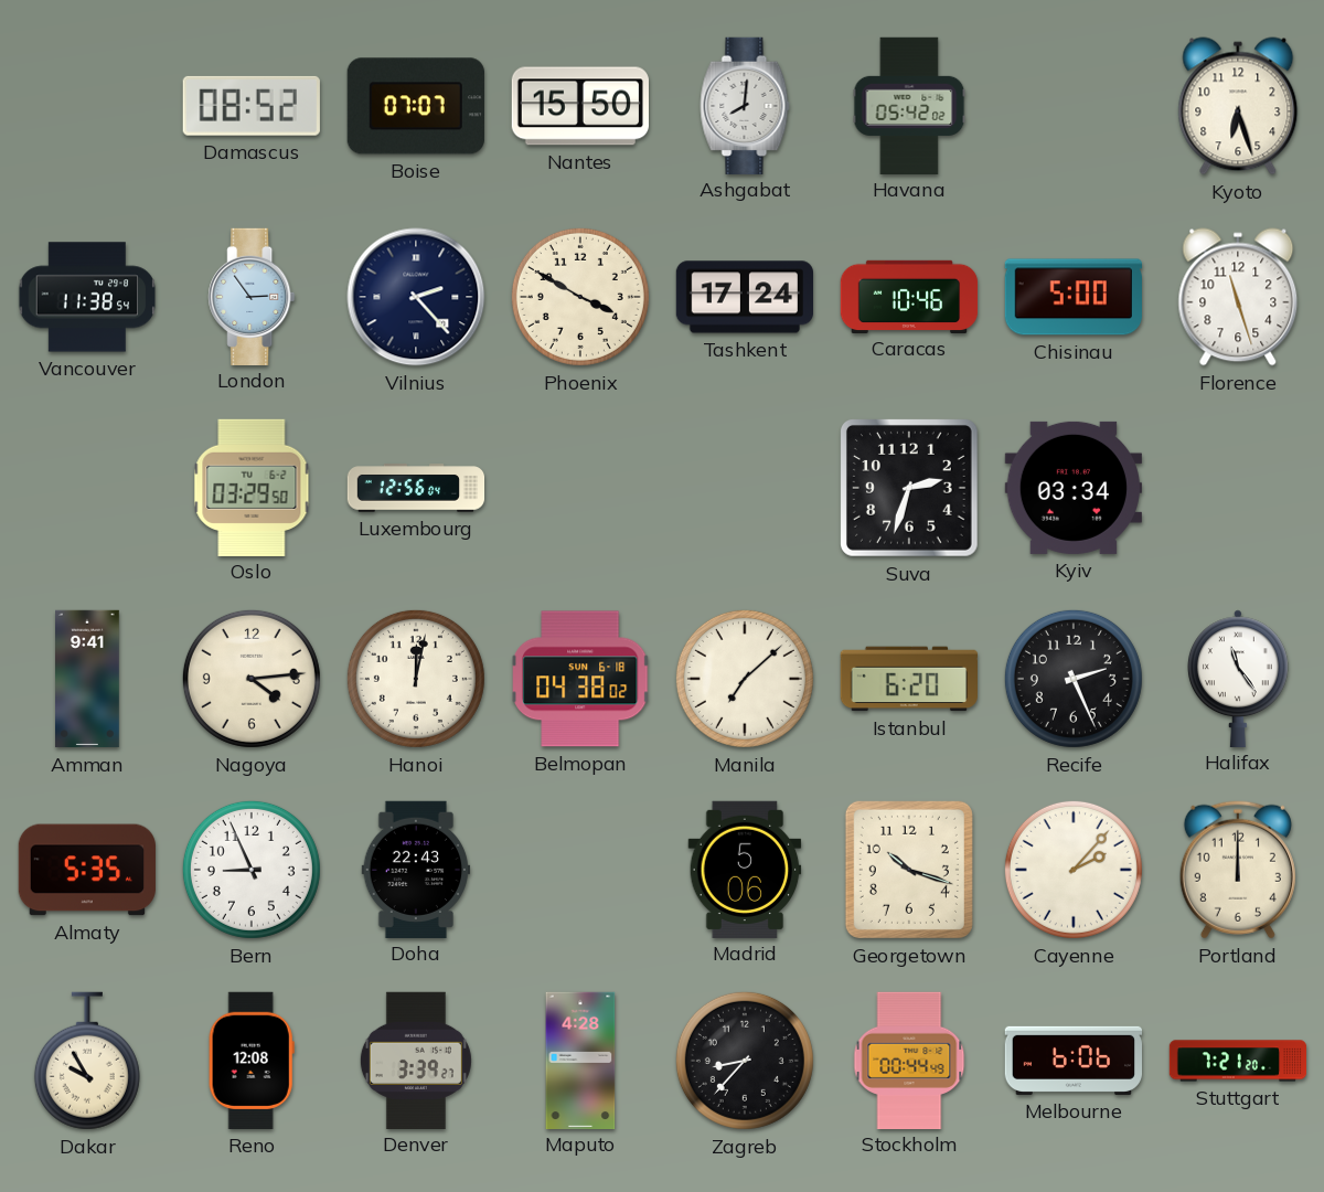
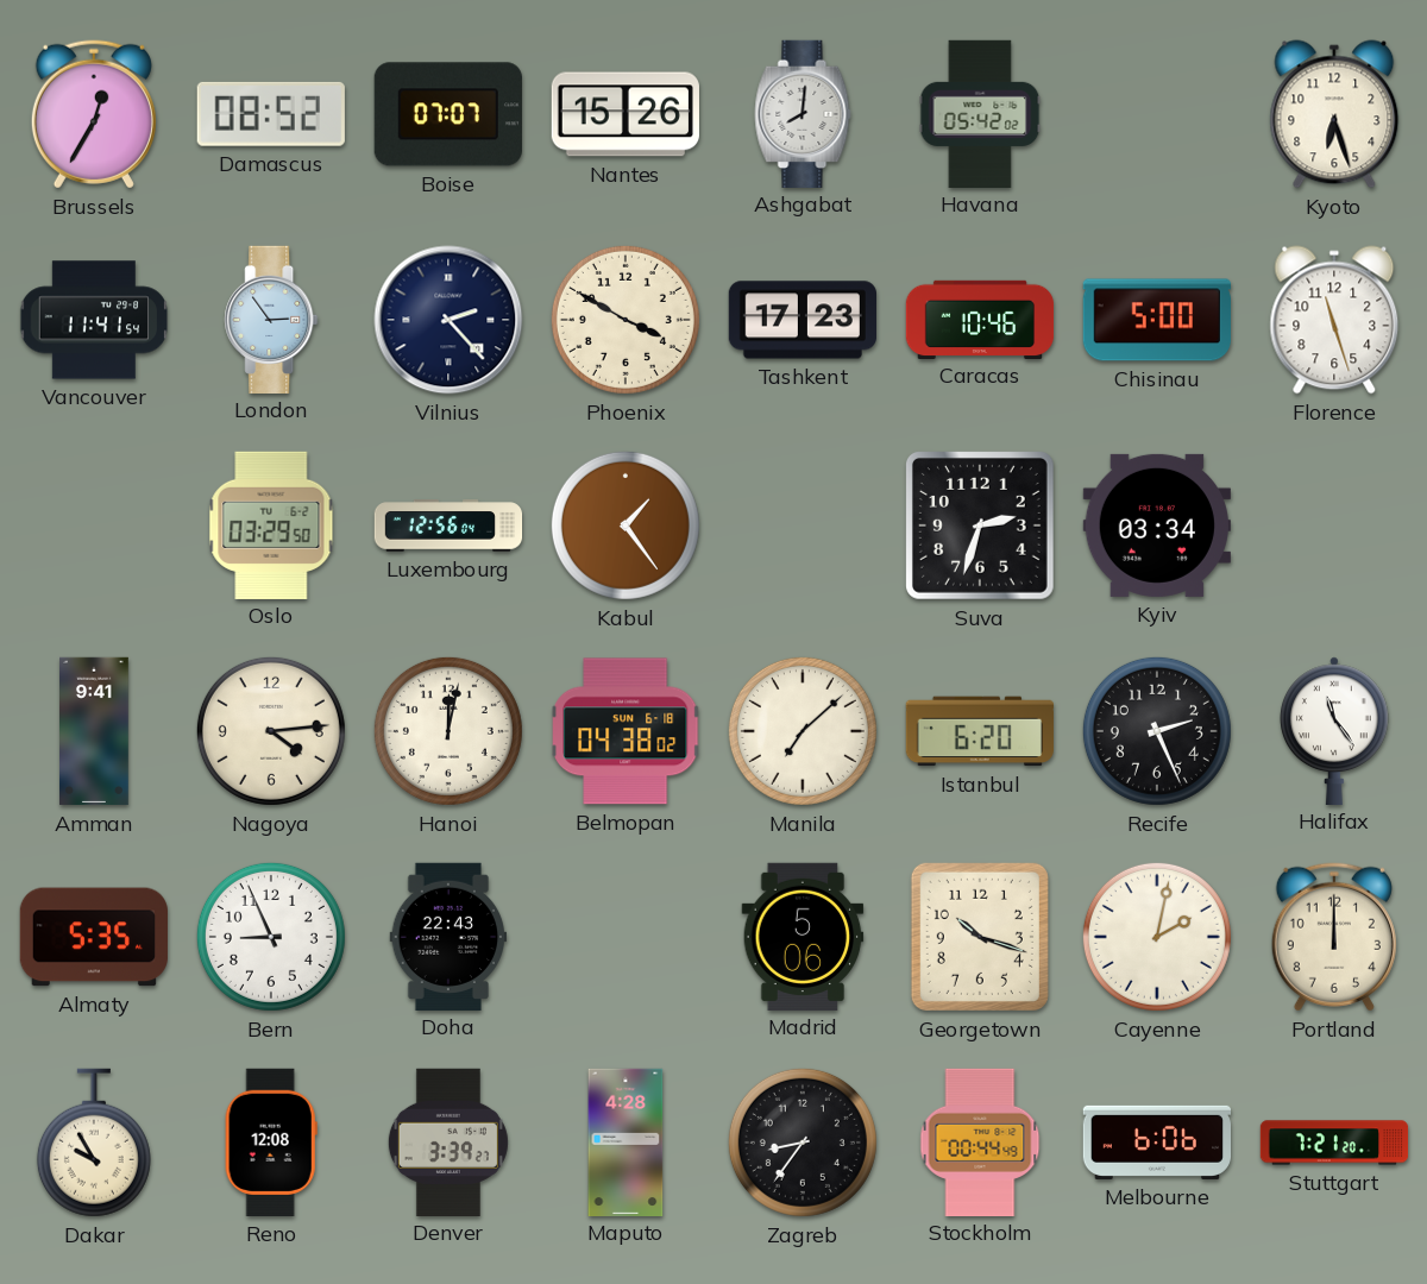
Brussels: none -> 12:35
Nantes: 15:50 -> 15:26
Vancouver: 11:38 -> 11:41
Tashkent: 17:24 -> 17:23
Kabul: none -> 1:24
Cayenne: 2:07 -> 2:02
Zagreb: 8:37 -> 8:36
